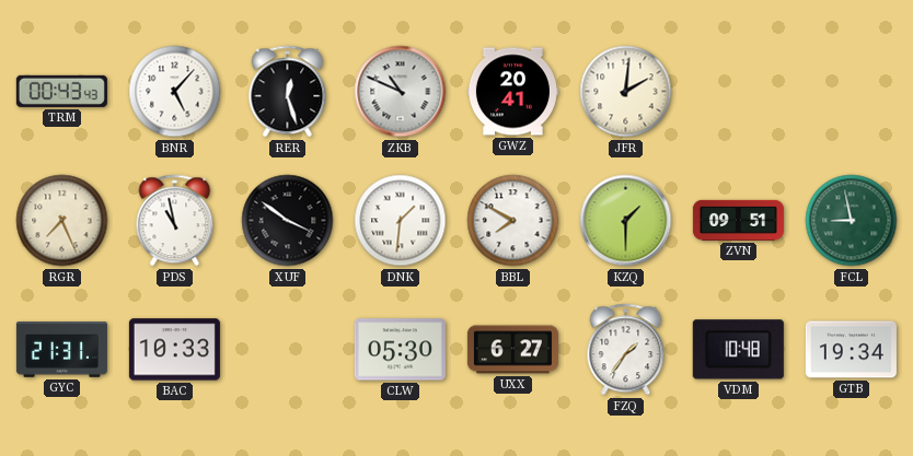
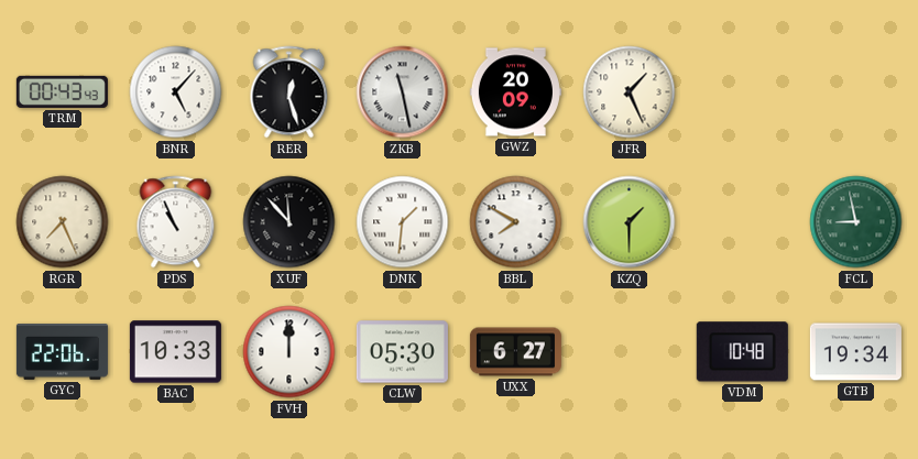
ZKB: 10:49 -> 11:28
GWZ: 20:41 -> 20:09
JFR: 2:01 -> 1:26
PDS: 10:58 -> 10:56
XUF: 3:51 -> 11:53
ZVN: 09:51 -> none
GYC: 21:31 -> 22:06
FVH: none -> 12:00
FZQ: 1:36 -> none
